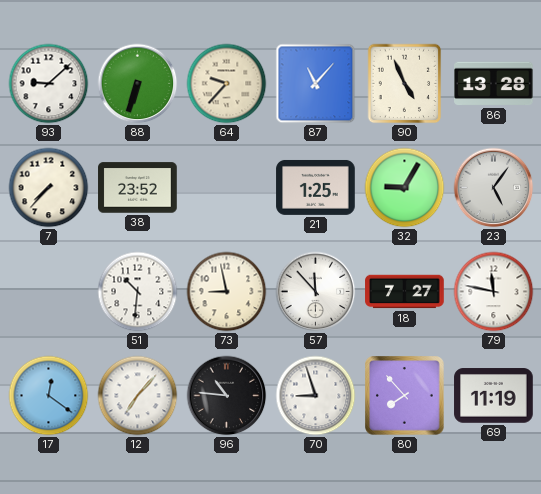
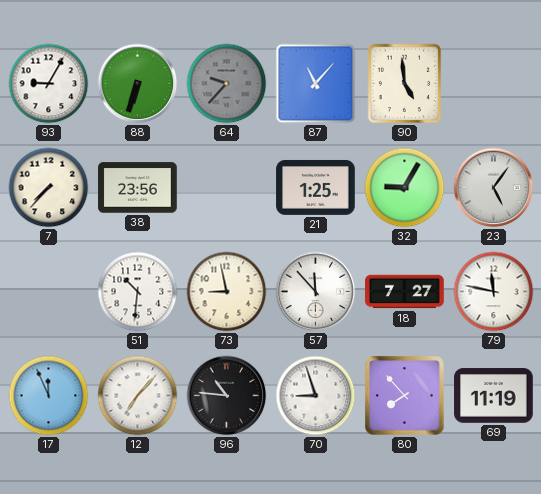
93: 9:08 -> 9:05
64 dial: cream -> grey
90: 4:56 -> 4:59
86: 13:28 -> none
38: 23:52 -> 23:56
17: 12:21 -> 11:56
